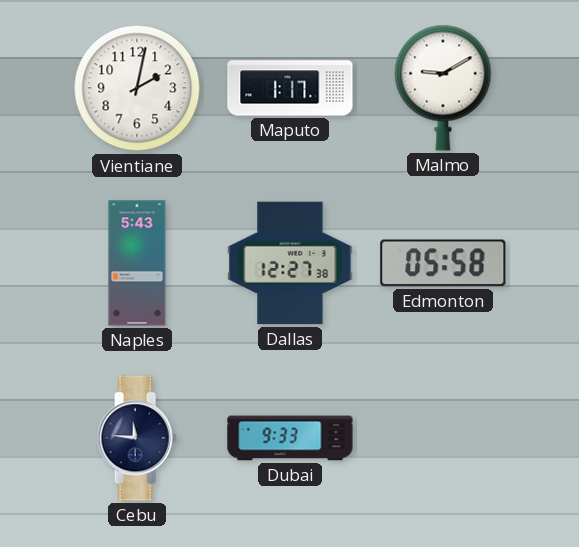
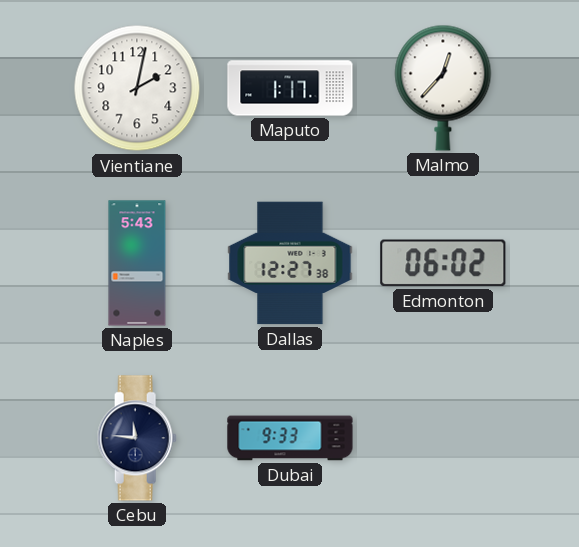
Malmo: 9:10 -> 12:37
Edmonton: 05:58 -> 06:02
